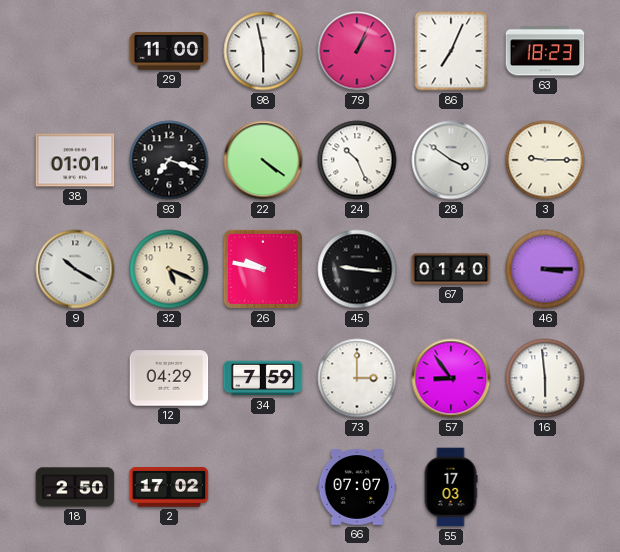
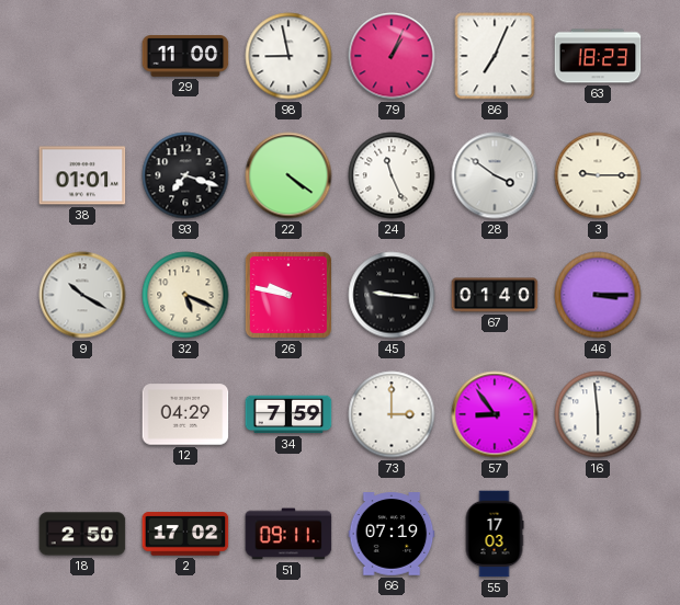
98: 5:58 -> 8:58
24: 10:26 -> 11:26
51: none -> 09:11
66: 07:07 -> 07:19
